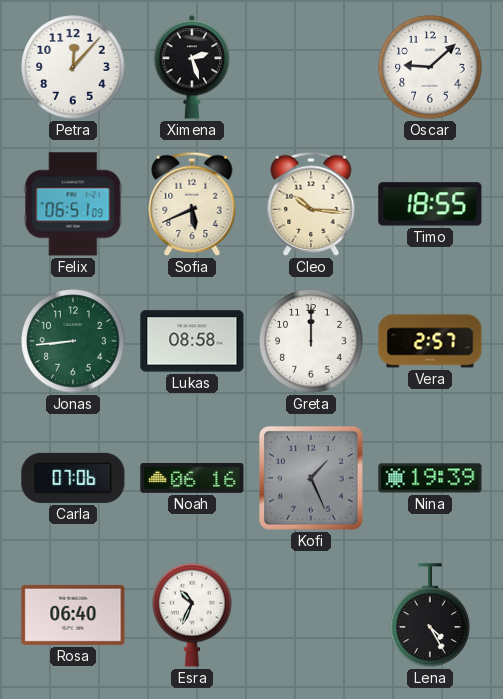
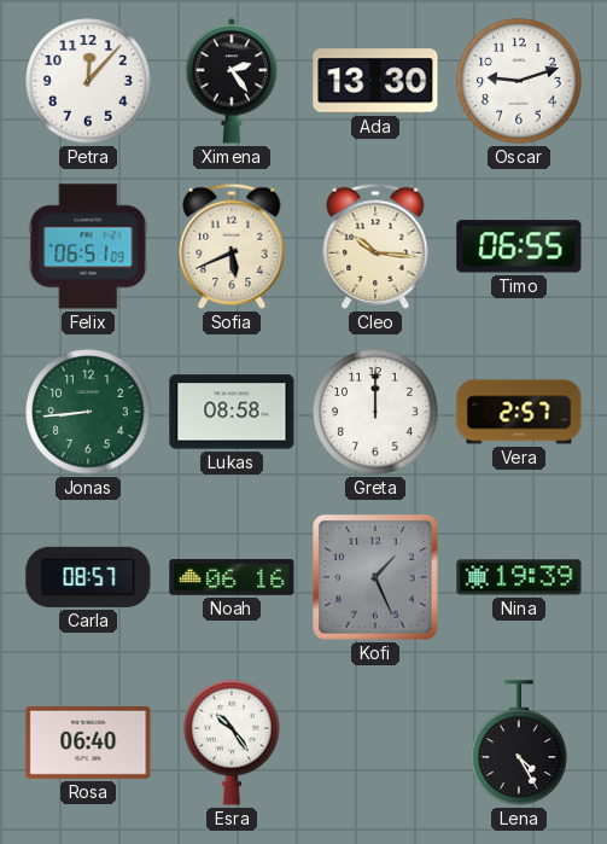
Ximena: 2:27 -> 2:24
Ada: none -> 13:30
Oscar: 9:08 -> 9:12
Timo: 18:55 -> 06:55
Carla: 07:06 -> 08:57
Esra: 10:34 -> 10:24
